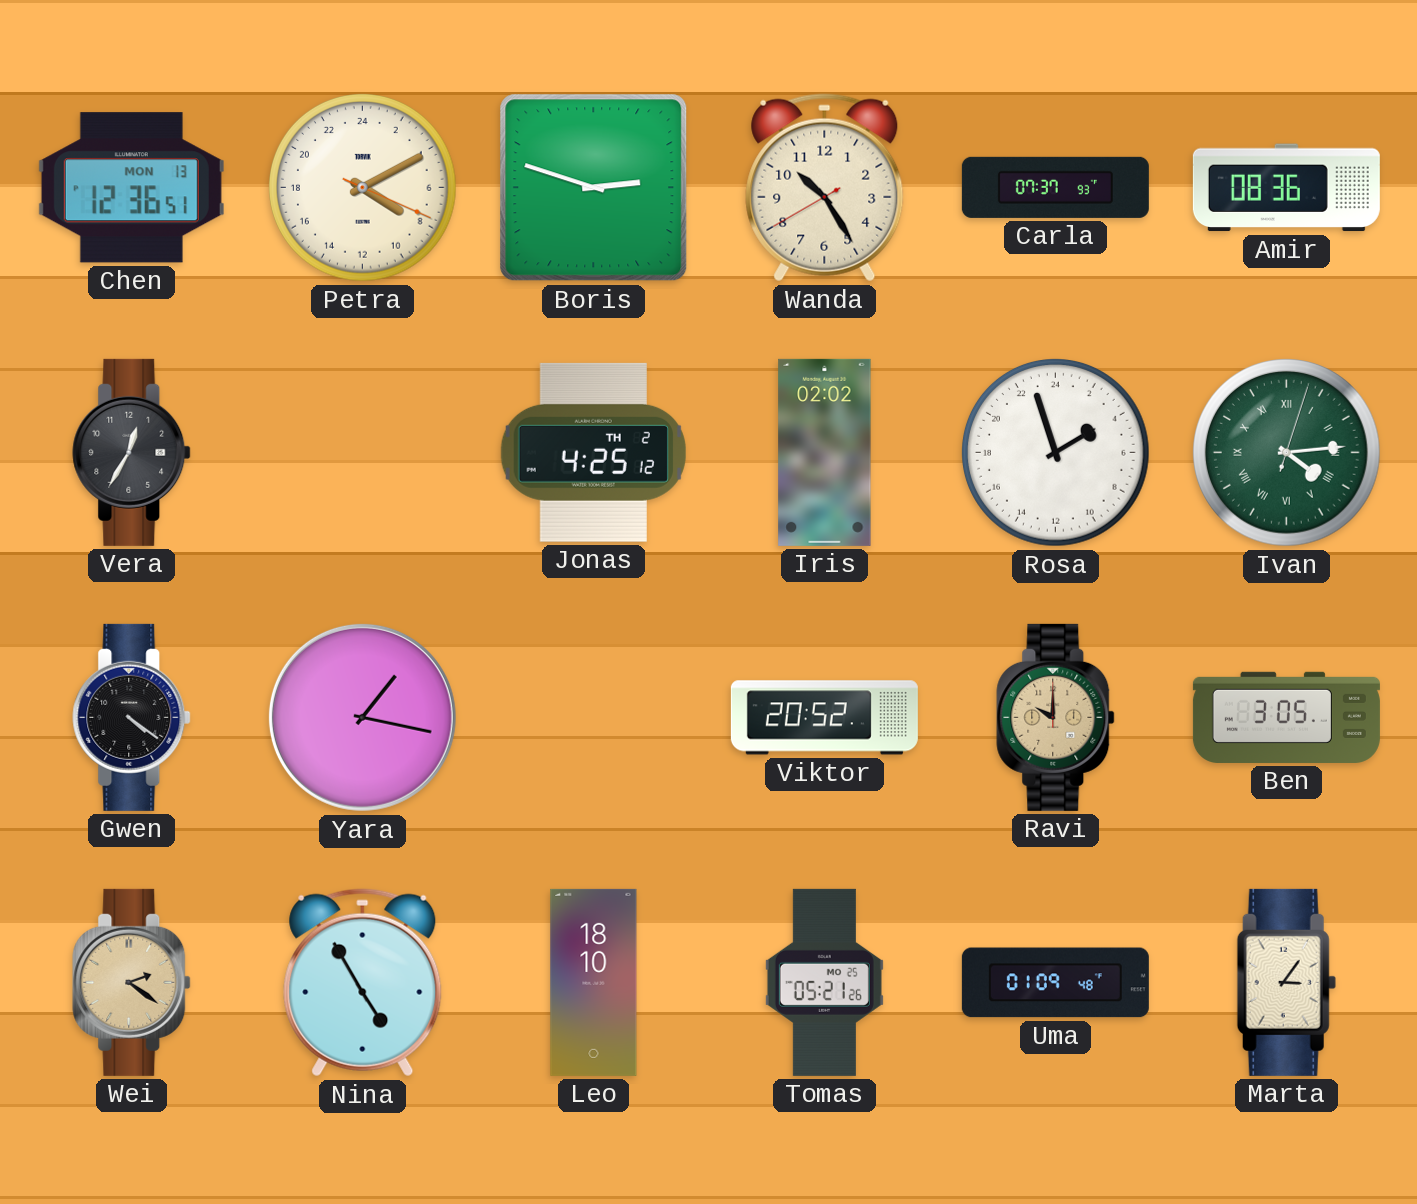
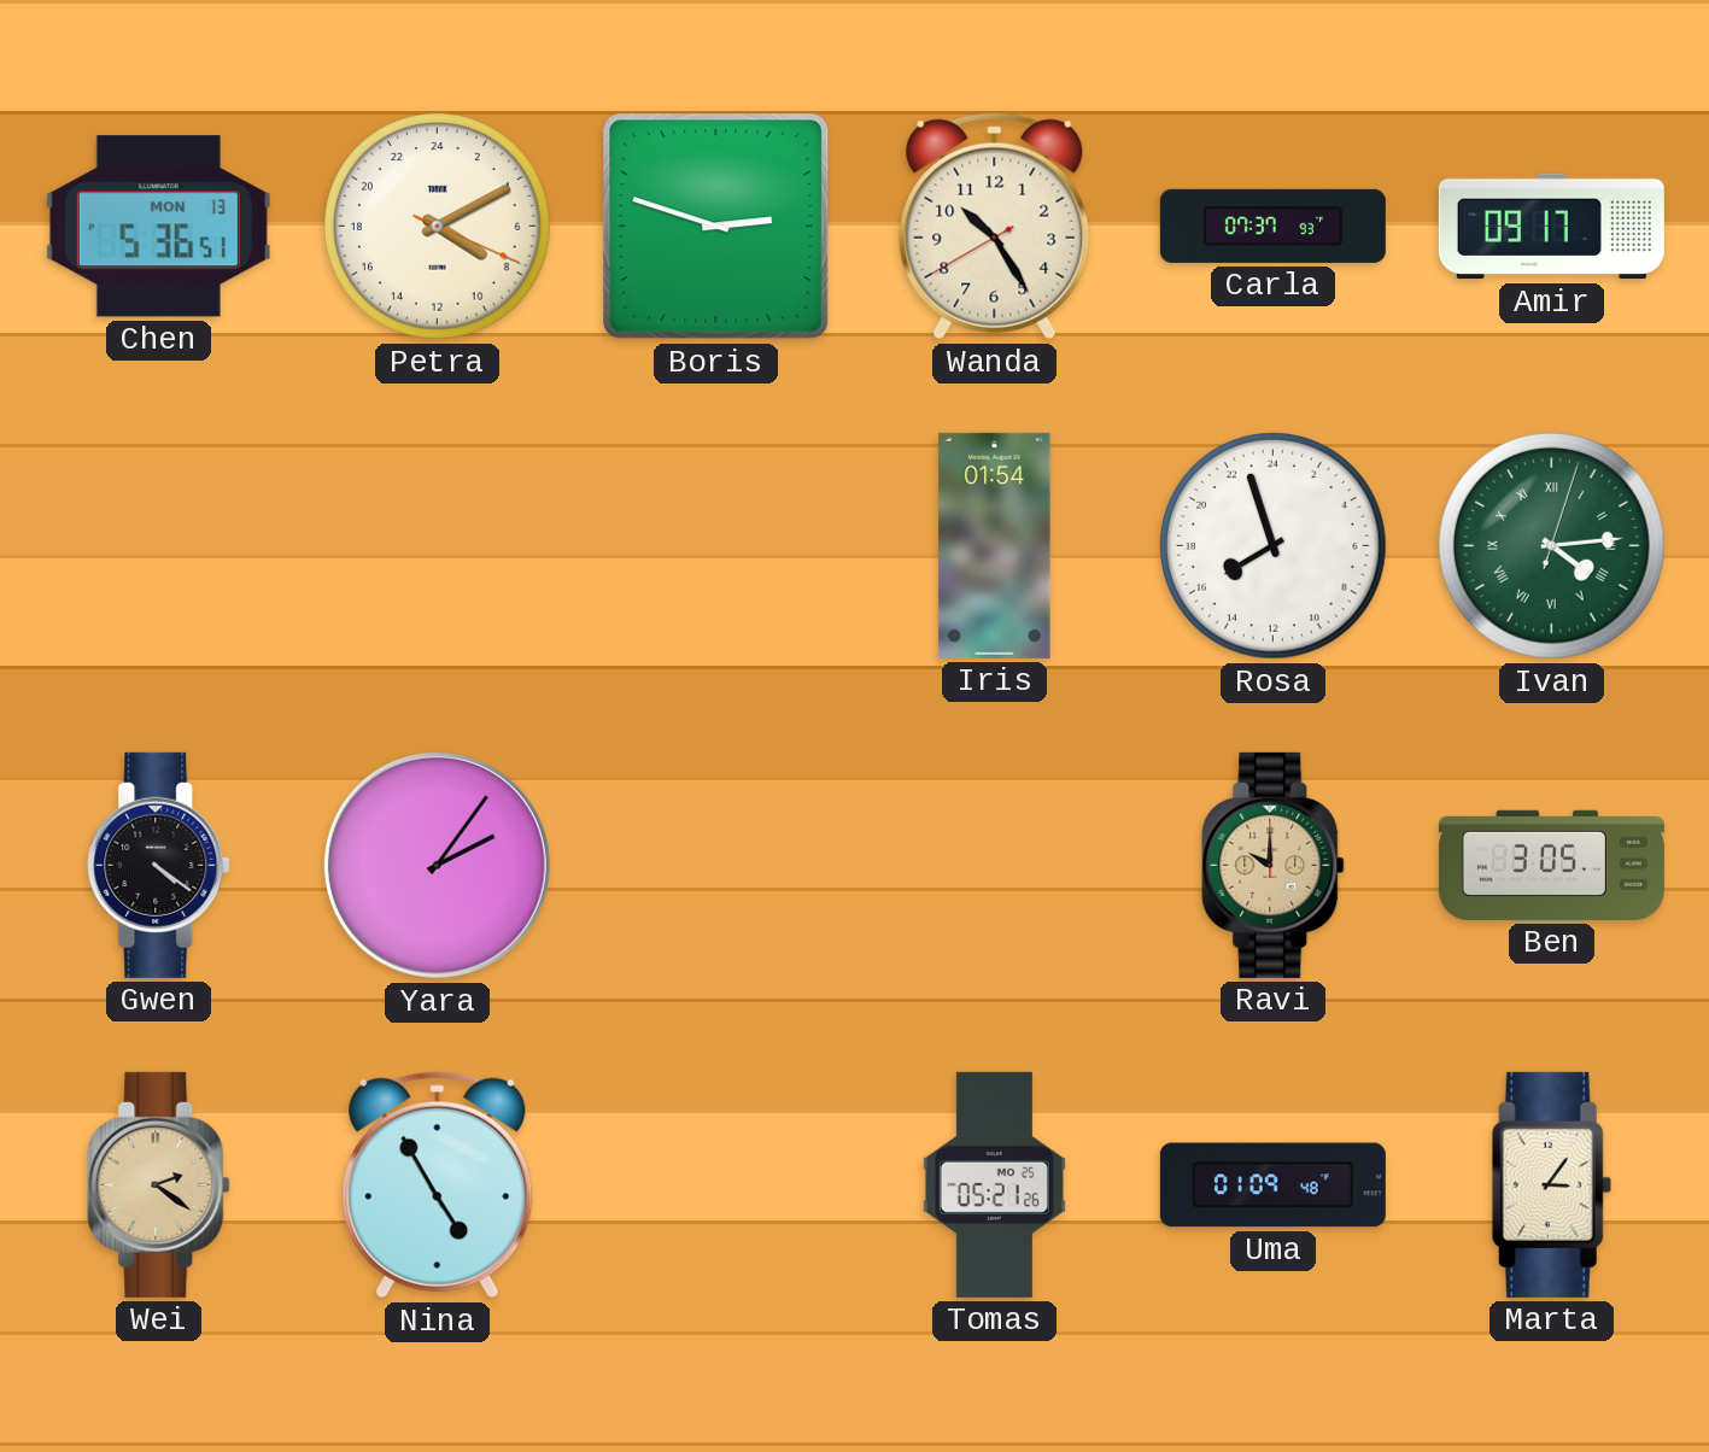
Chen: 12:36 -> 5:36
Amir: 08:36 -> 09:17
Vera: 12:35 -> none
Jonas: 4:25 -> none
Iris: 02:02 -> 01:54
Rosa: 3:57 -> 15:57
Yara: 1:17 -> 2:06
Viktor: 20:52 -> none
Leo: 18:10 -> none
